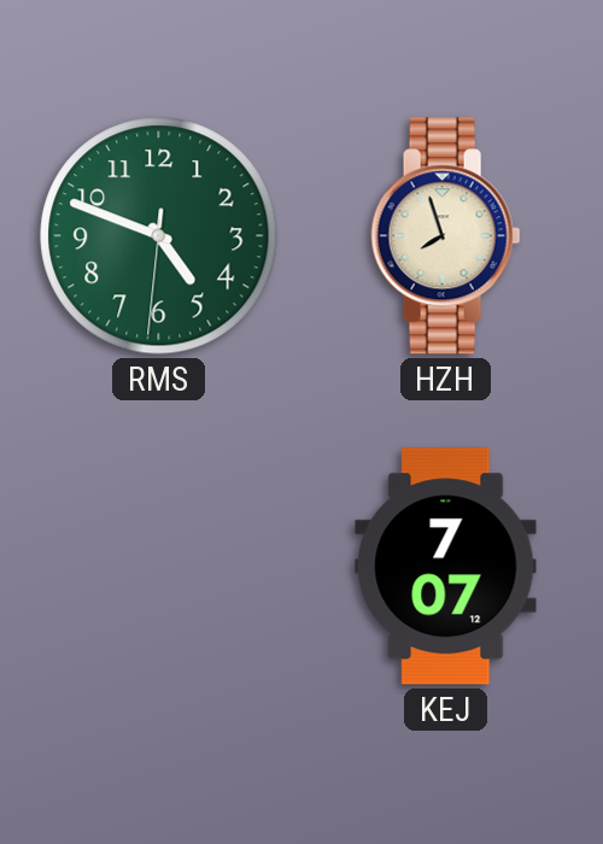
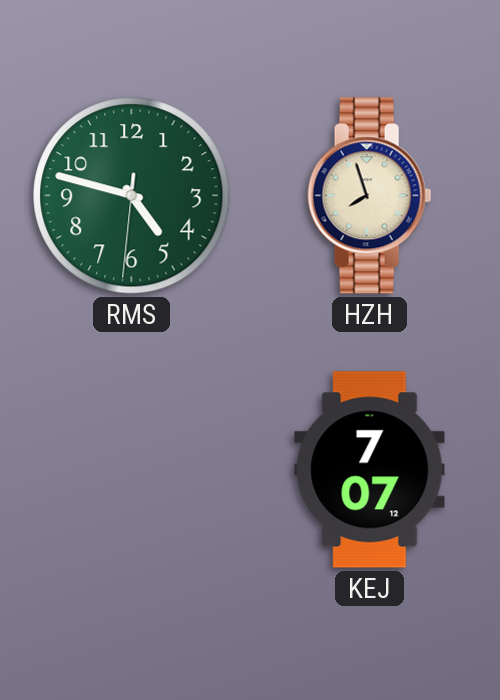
RMS: 4:48 -> 4:47
